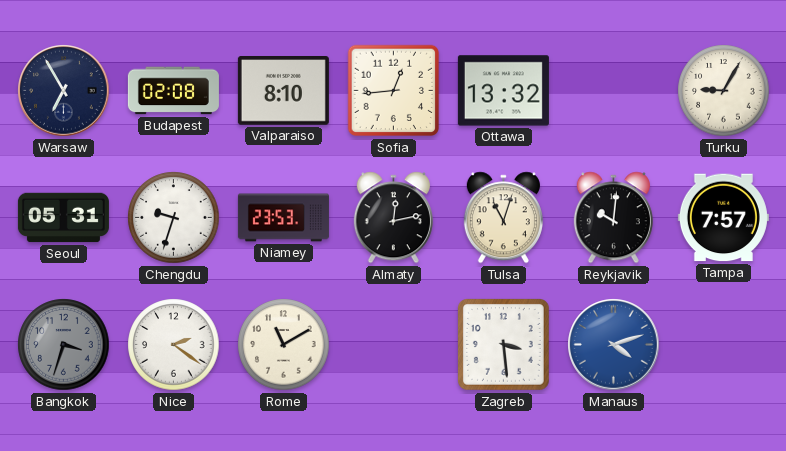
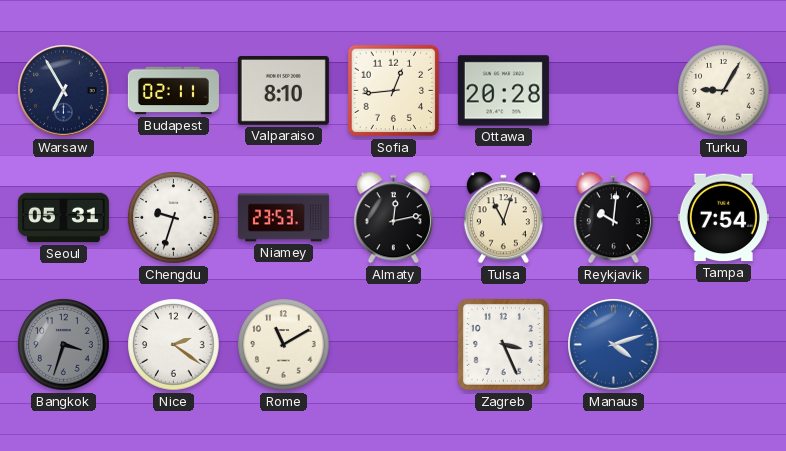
Budapest: 02:08 -> 02:11
Ottawa: 13:32 -> 20:28
Tampa: 7:57 -> 7:54
Zagreb: 3:29 -> 3:26
